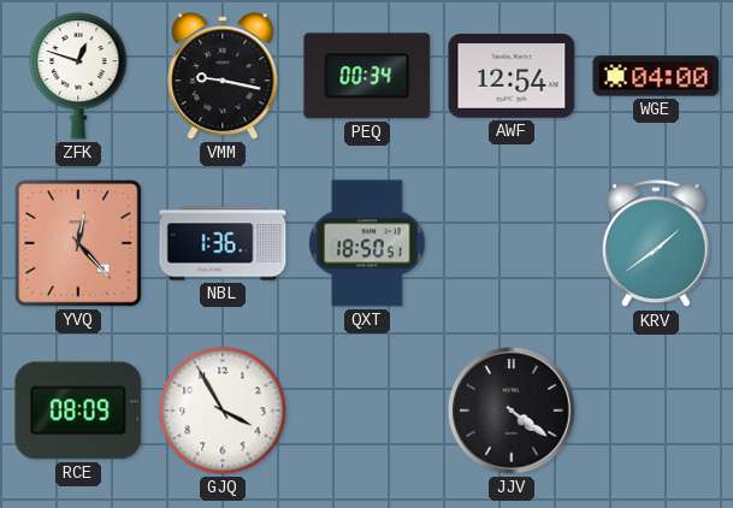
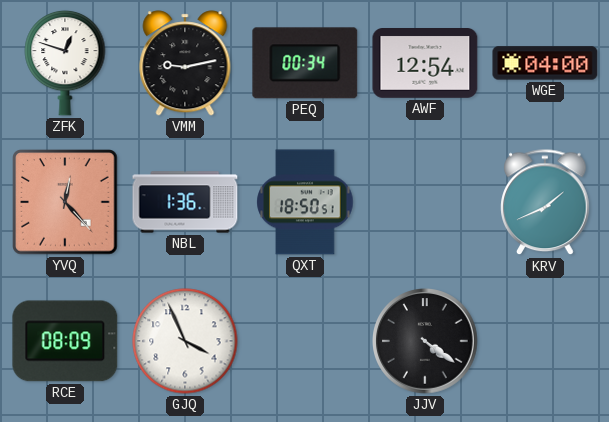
VMM: 9:17 -> 9:13
KRV: 1:39 -> 1:41
GJQ: 3:55 -> 3:56
